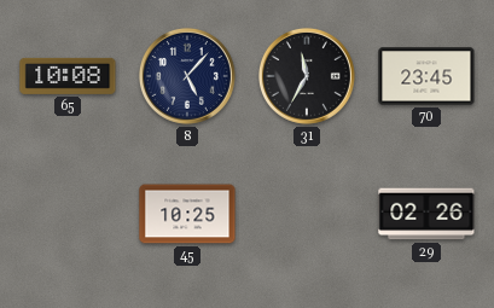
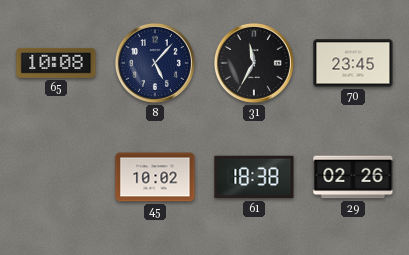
45: 10:25 -> 10:02
61: none -> 18:38
